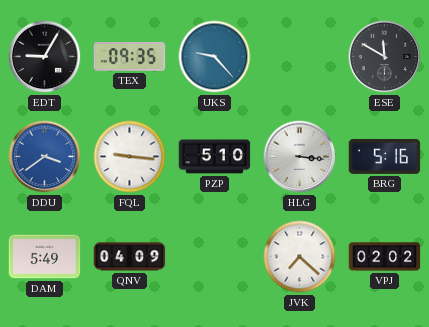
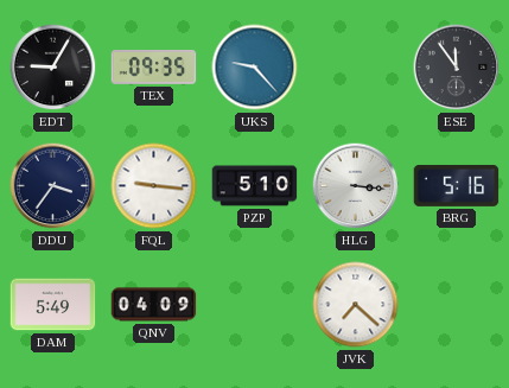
ESE: 11:50 -> 11:54
DDU: 3:39 -> 3:36
DDU dial: blue -> navy
VPJ: 02:02 -> none
